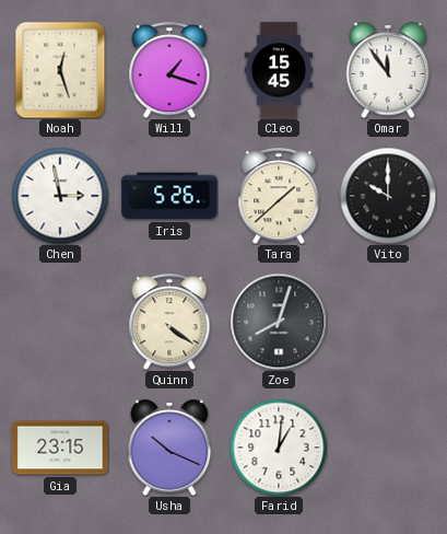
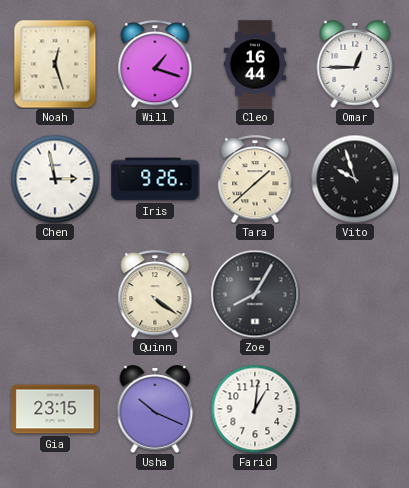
Cleo: 15:45 -> 16:44
Omar: 11:54 -> 12:45
Iris: 5:26 -> 9:26
Vito: 10:00 -> 9:57
Zoe: 8:03 -> 8:05
